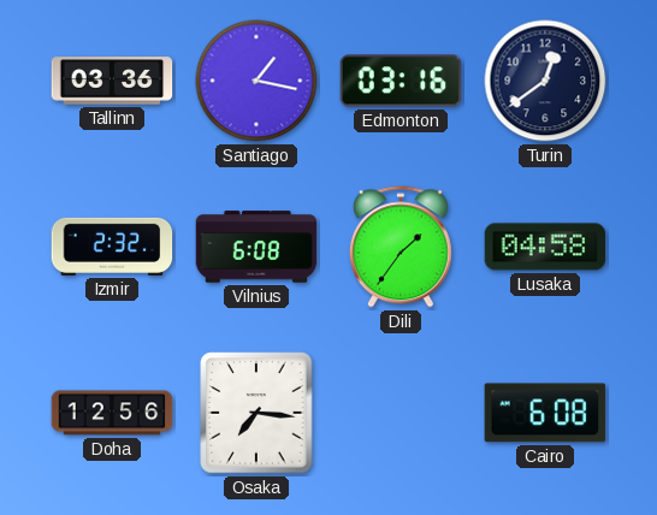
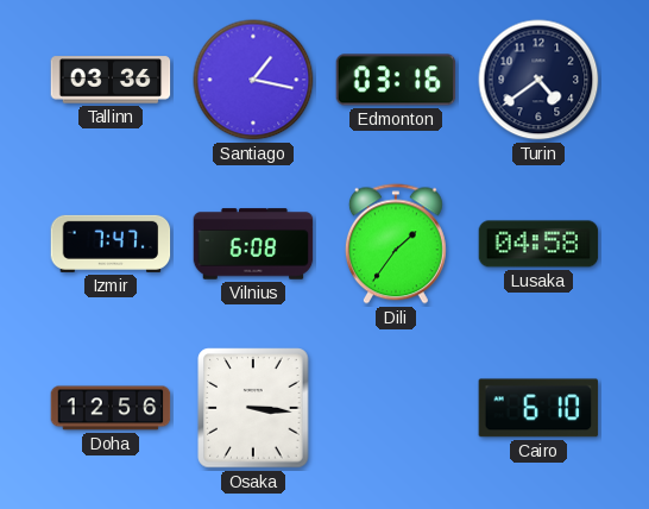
Turin: 12:39 -> 4:39
Izmir: 2:32 -> 7:47
Osaka: 7:16 -> 3:16
Cairo: 6:08 -> 6:10
